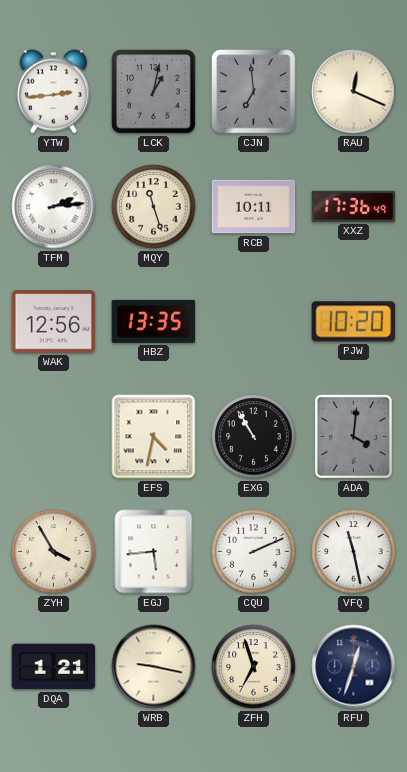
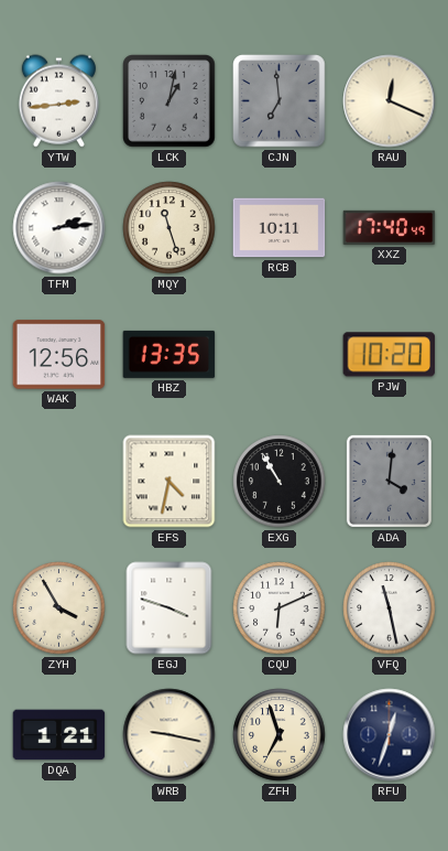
XXZ: 17:36 -> 17:40
EGJ: 5:44 -> 3:48
CQU: 2:11 -> 6:11
